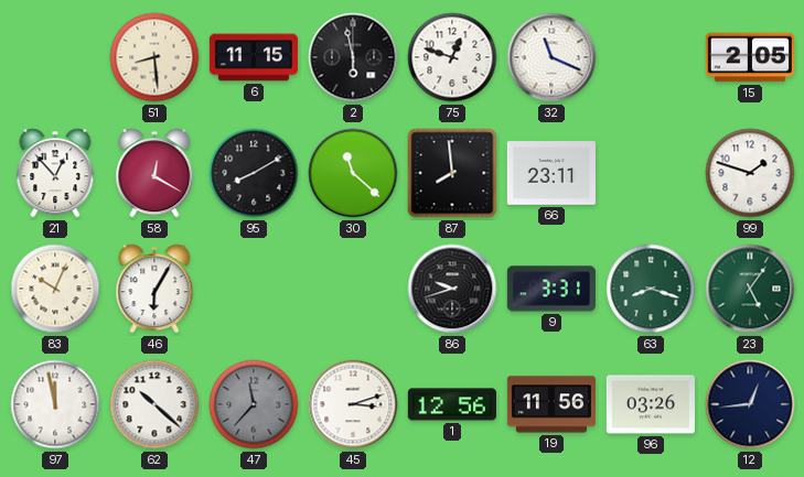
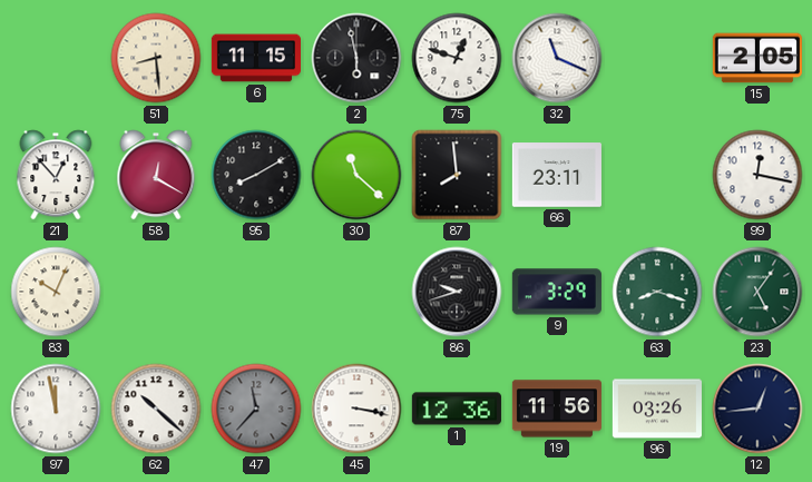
99: 1:48 -> 12:17
46: 6:05 -> none
9: 3:31 -> 3:29
45: 3:12 -> 3:17
1: 12:56 -> 12:36
